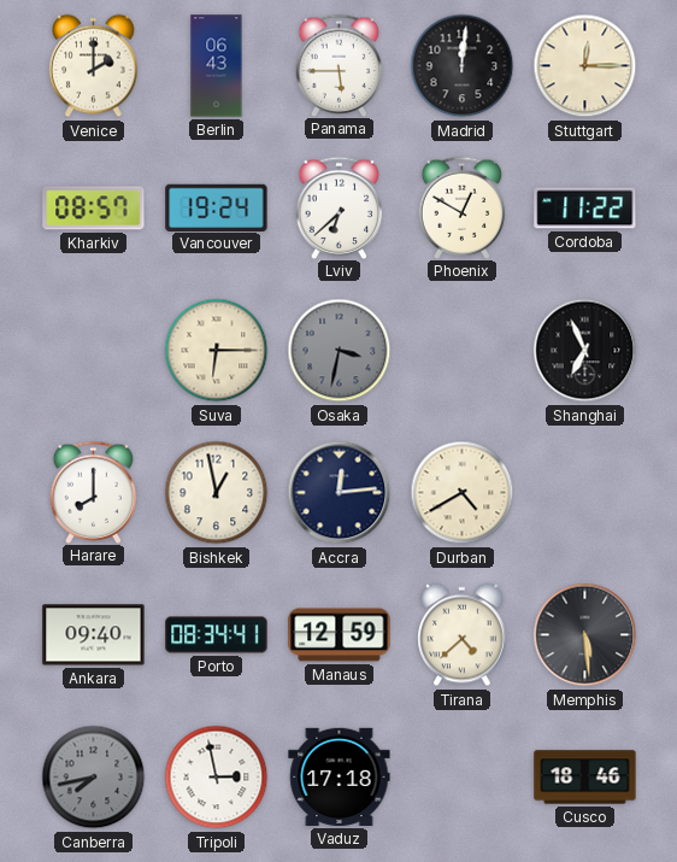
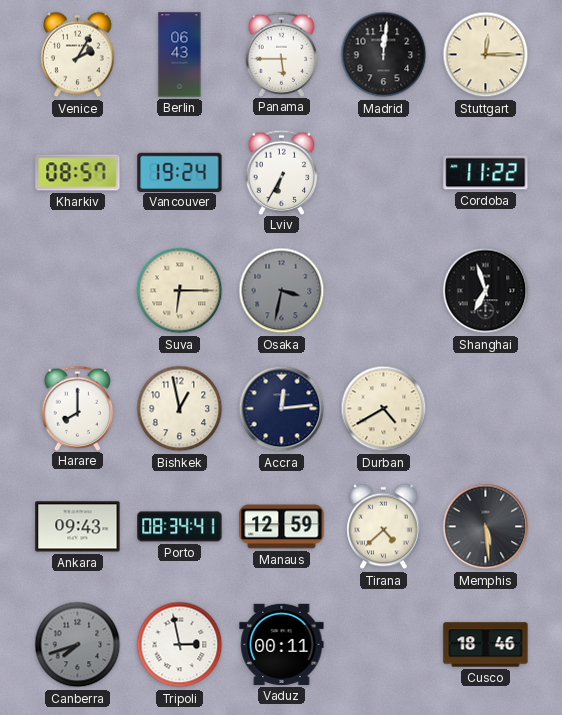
Venice: 2:00 -> 2:05
Lviv: 6:38 -> 6:35
Phoenix: 12:50 -> none
Shanghai: 6:56 -> 6:57
Ankara: 09:40 -> 09:43
Canberra: 7:43 -> 7:42
Vaduz: 17:18 -> 00:11
